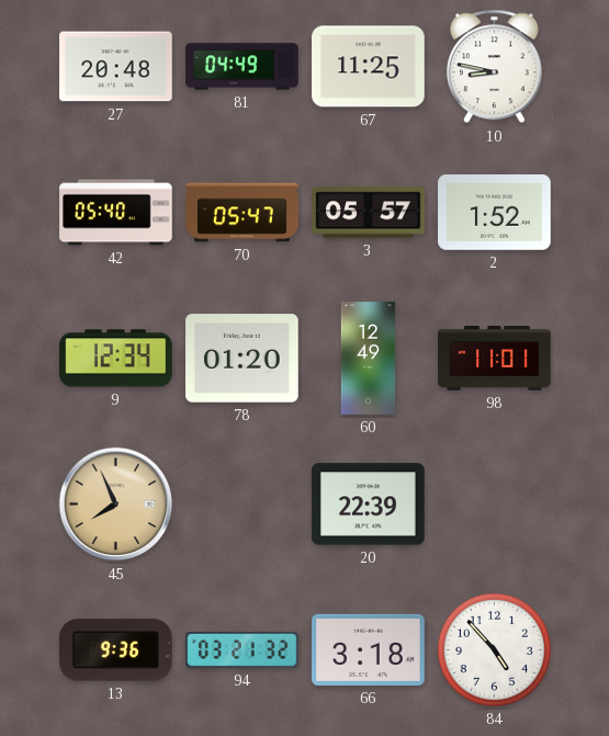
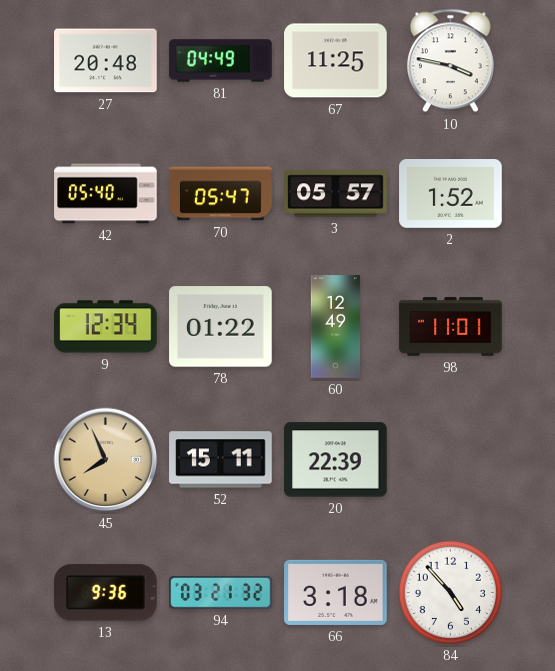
10: 8:47 -> 3:47
78: 01:20 -> 01:22
52: none -> 15:11
